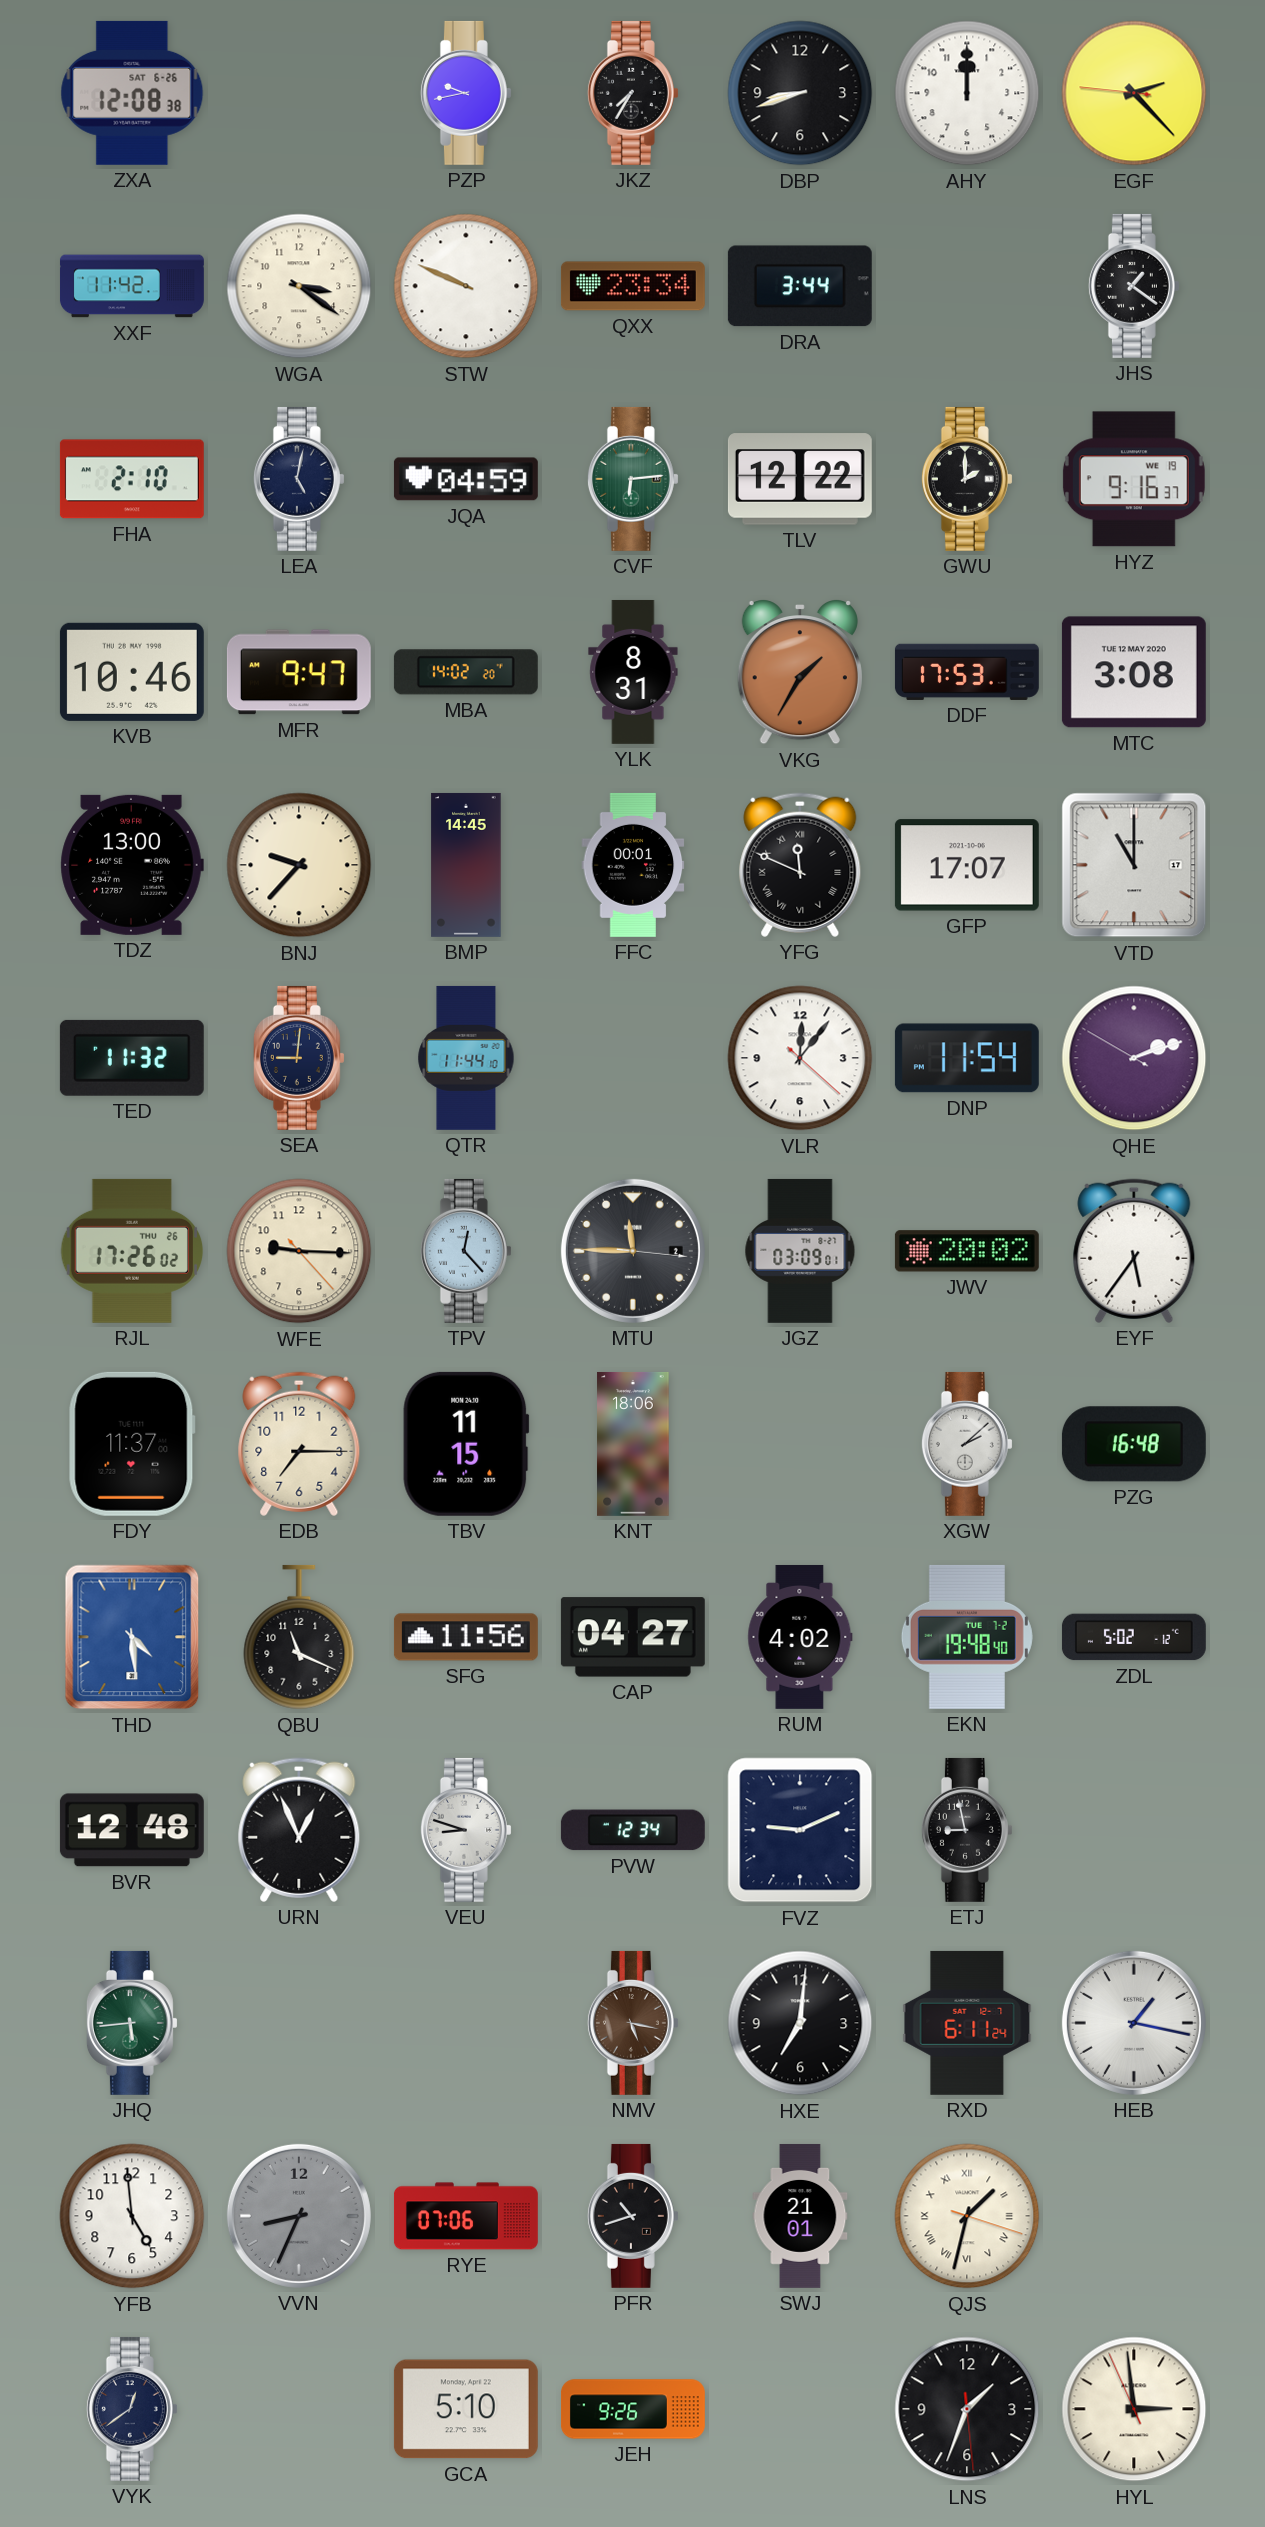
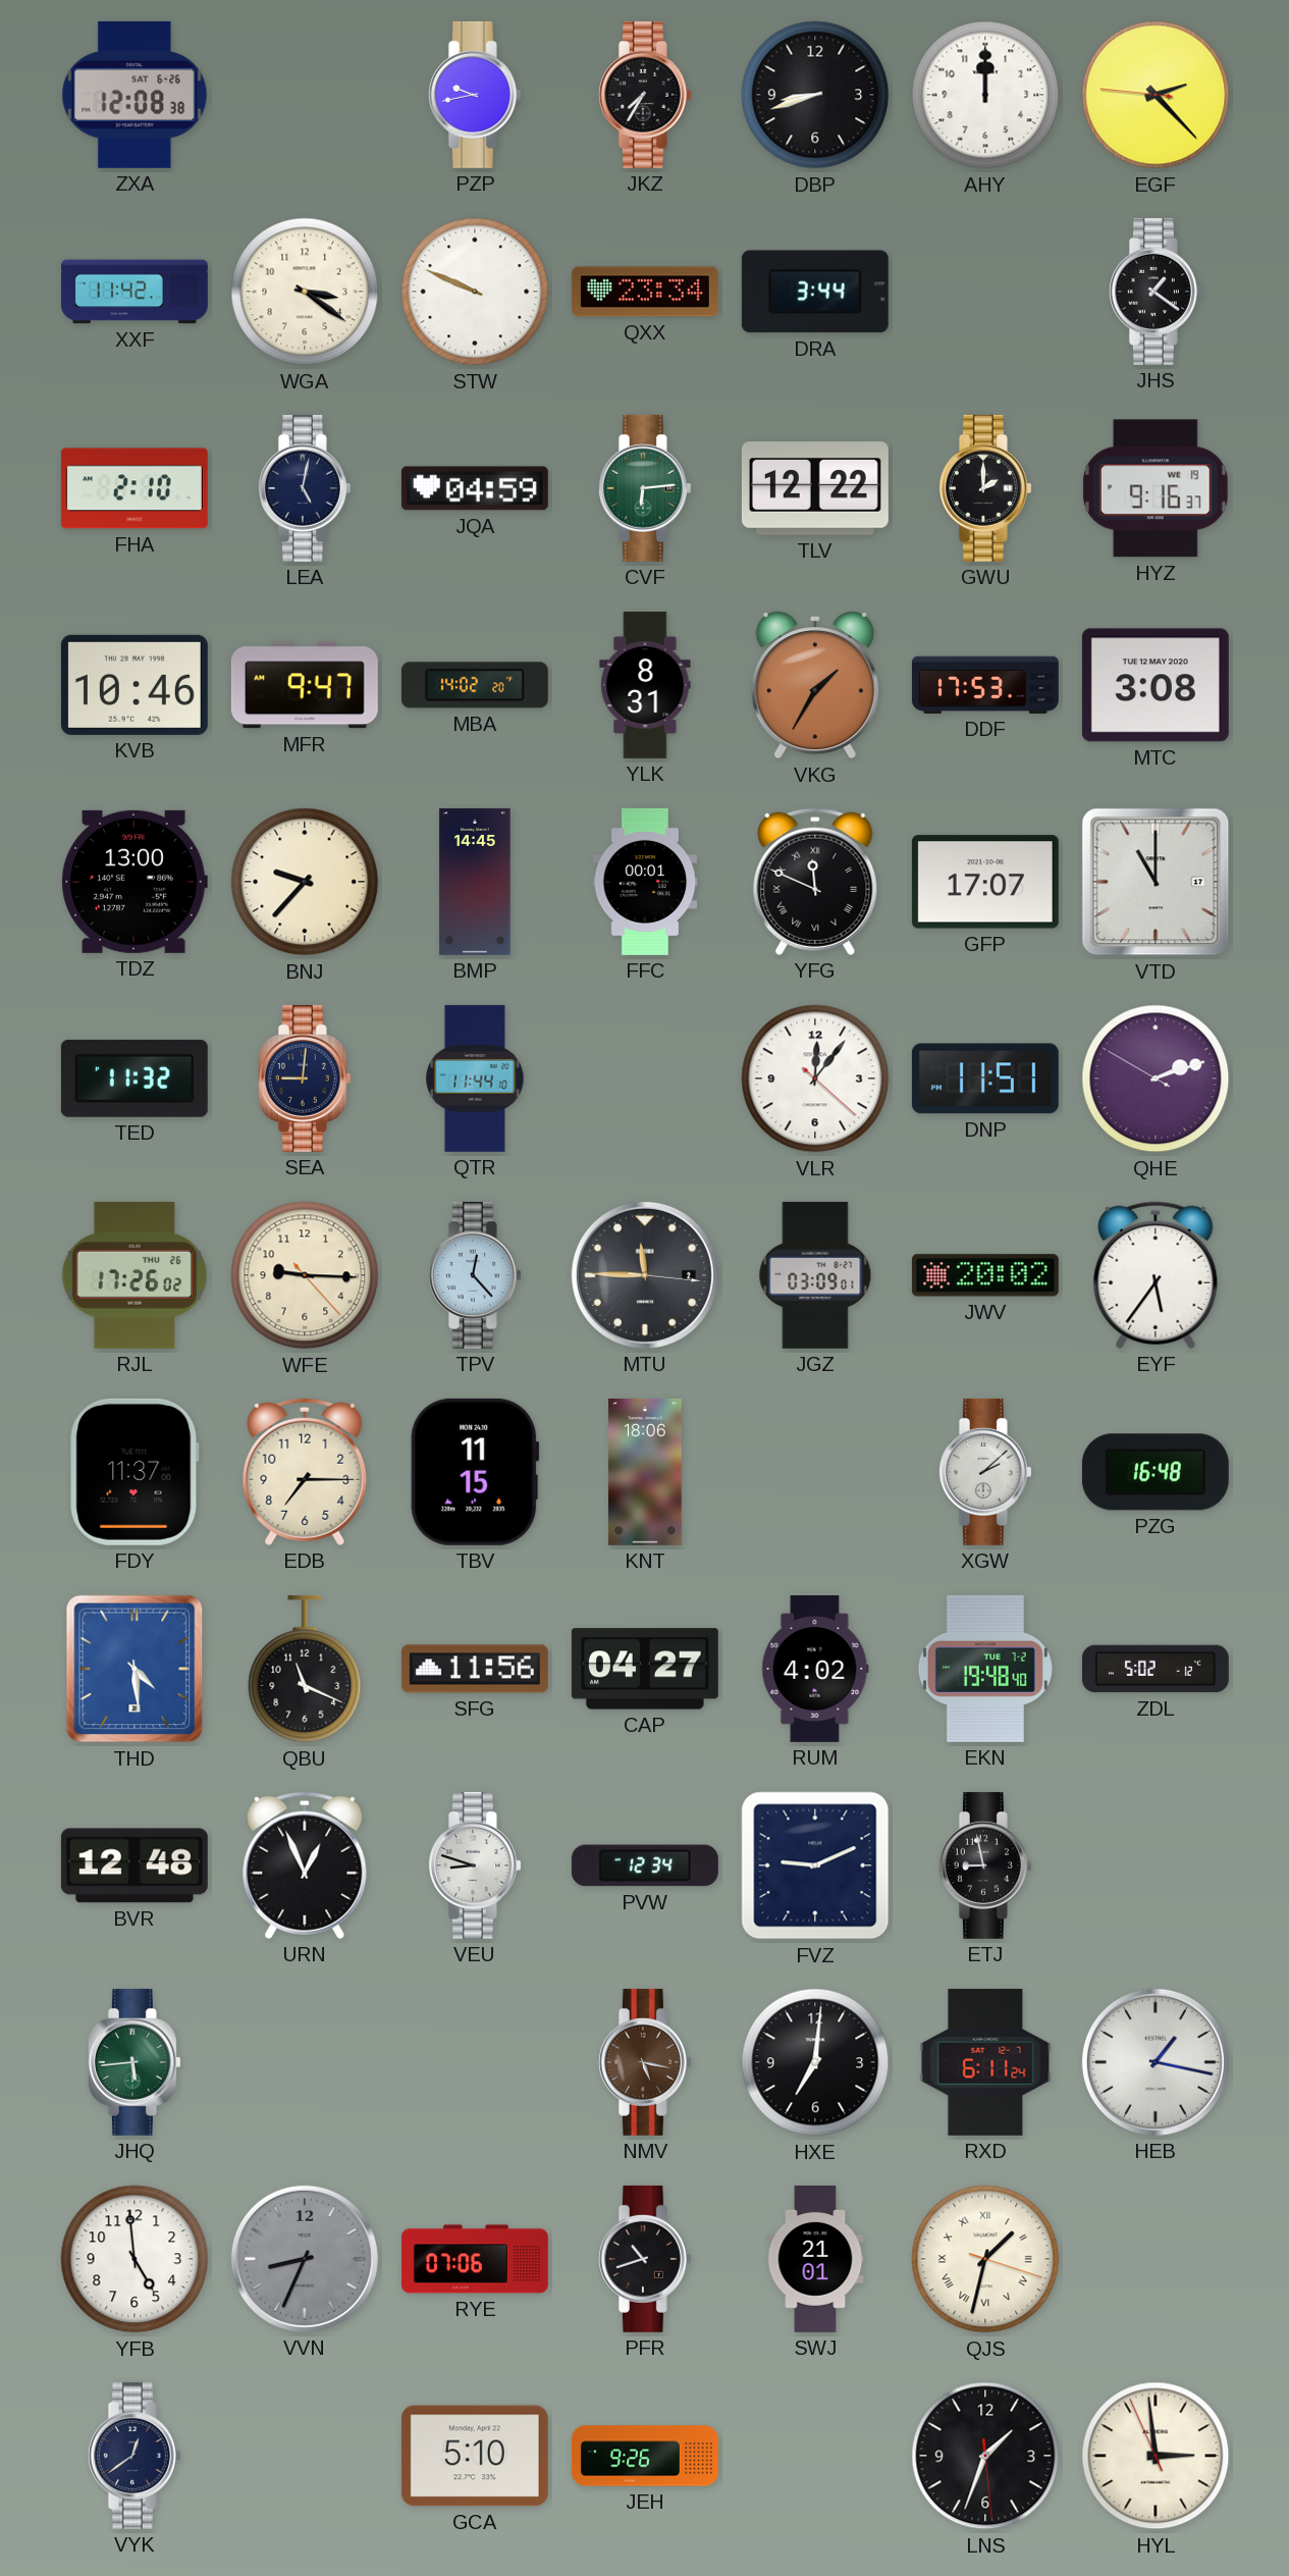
DNP: 11:54 -> 11:51
